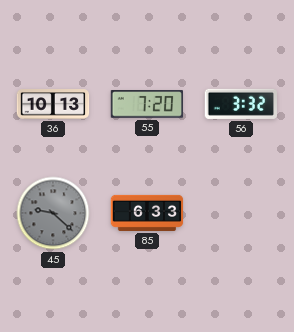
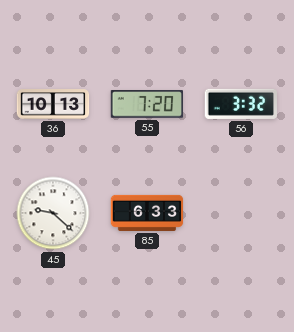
45 dial: grey -> white
